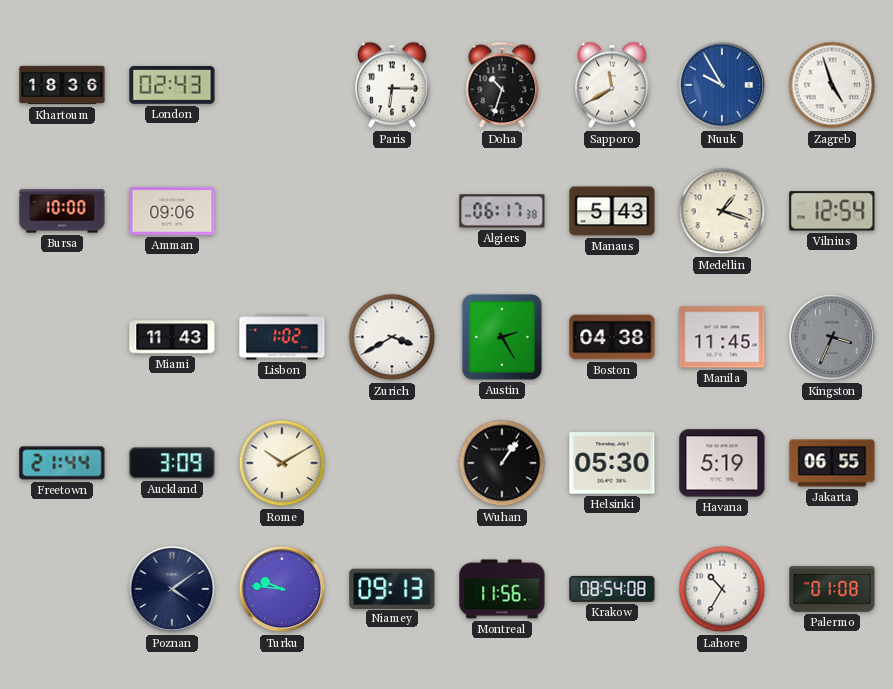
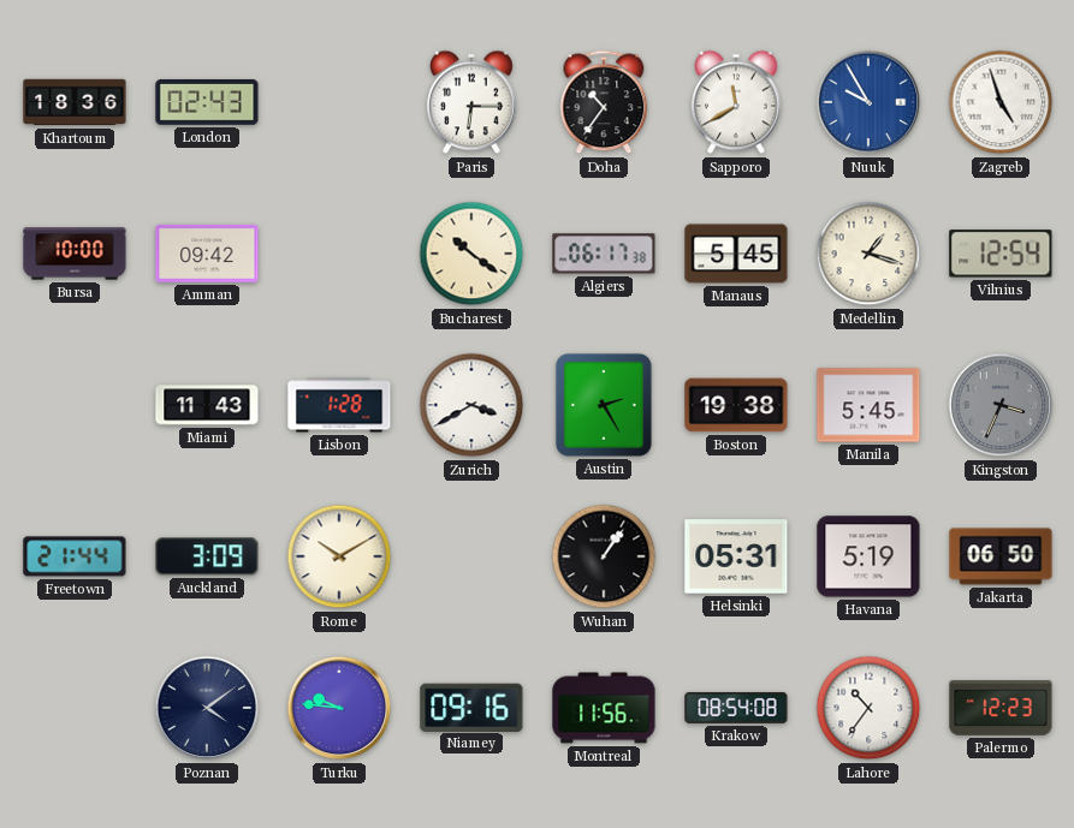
Doha: 10:33 -> 10:36
Amman: 09:06 -> 09:42
Bucharest: none -> 10:21
Manaus: 5:43 -> 5:45
Lisbon: 1:02 -> 1:28
Boston: 04:38 -> 19:38
Manila: 11:45 -> 5:45
Helsinki: 05:30 -> 05:31
Jakarta: 06:55 -> 06:50
Niamey: 09:13 -> 09:16
Lahore: 10:35 -> 10:36
Palermo: 01:08 -> 12:23
